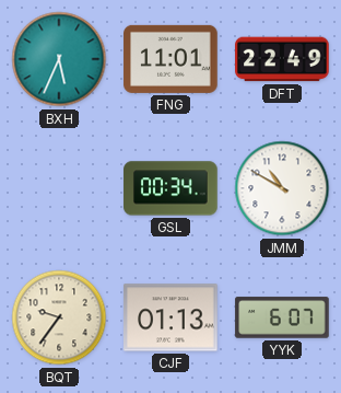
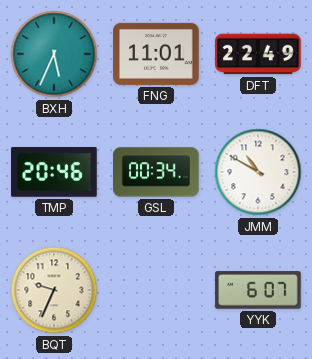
TMP: none -> 20:46
BQT: 9:36 -> 9:34
CJF: 01:13 -> none
